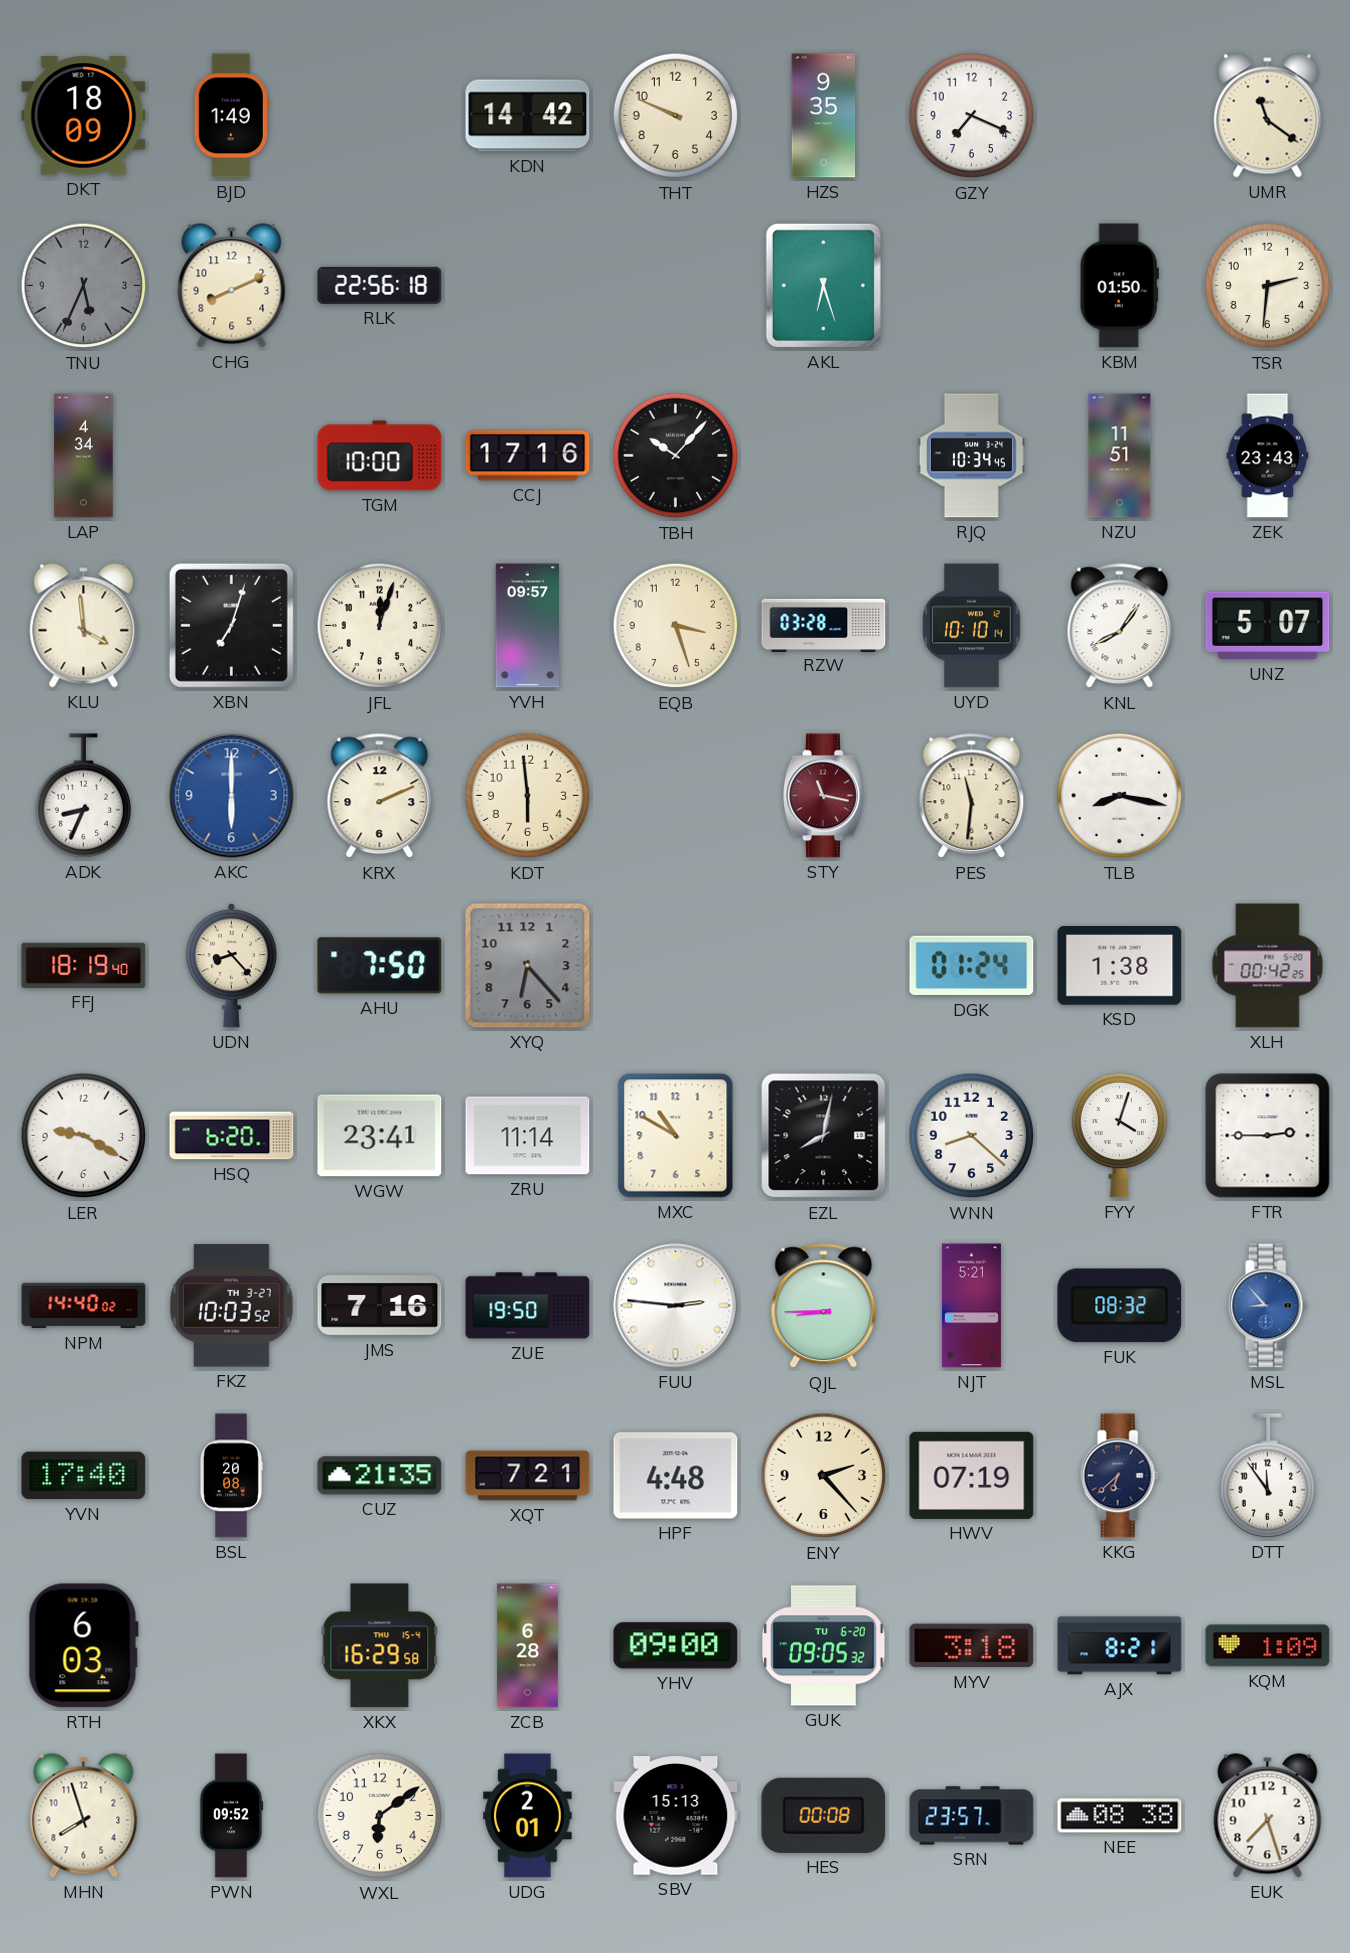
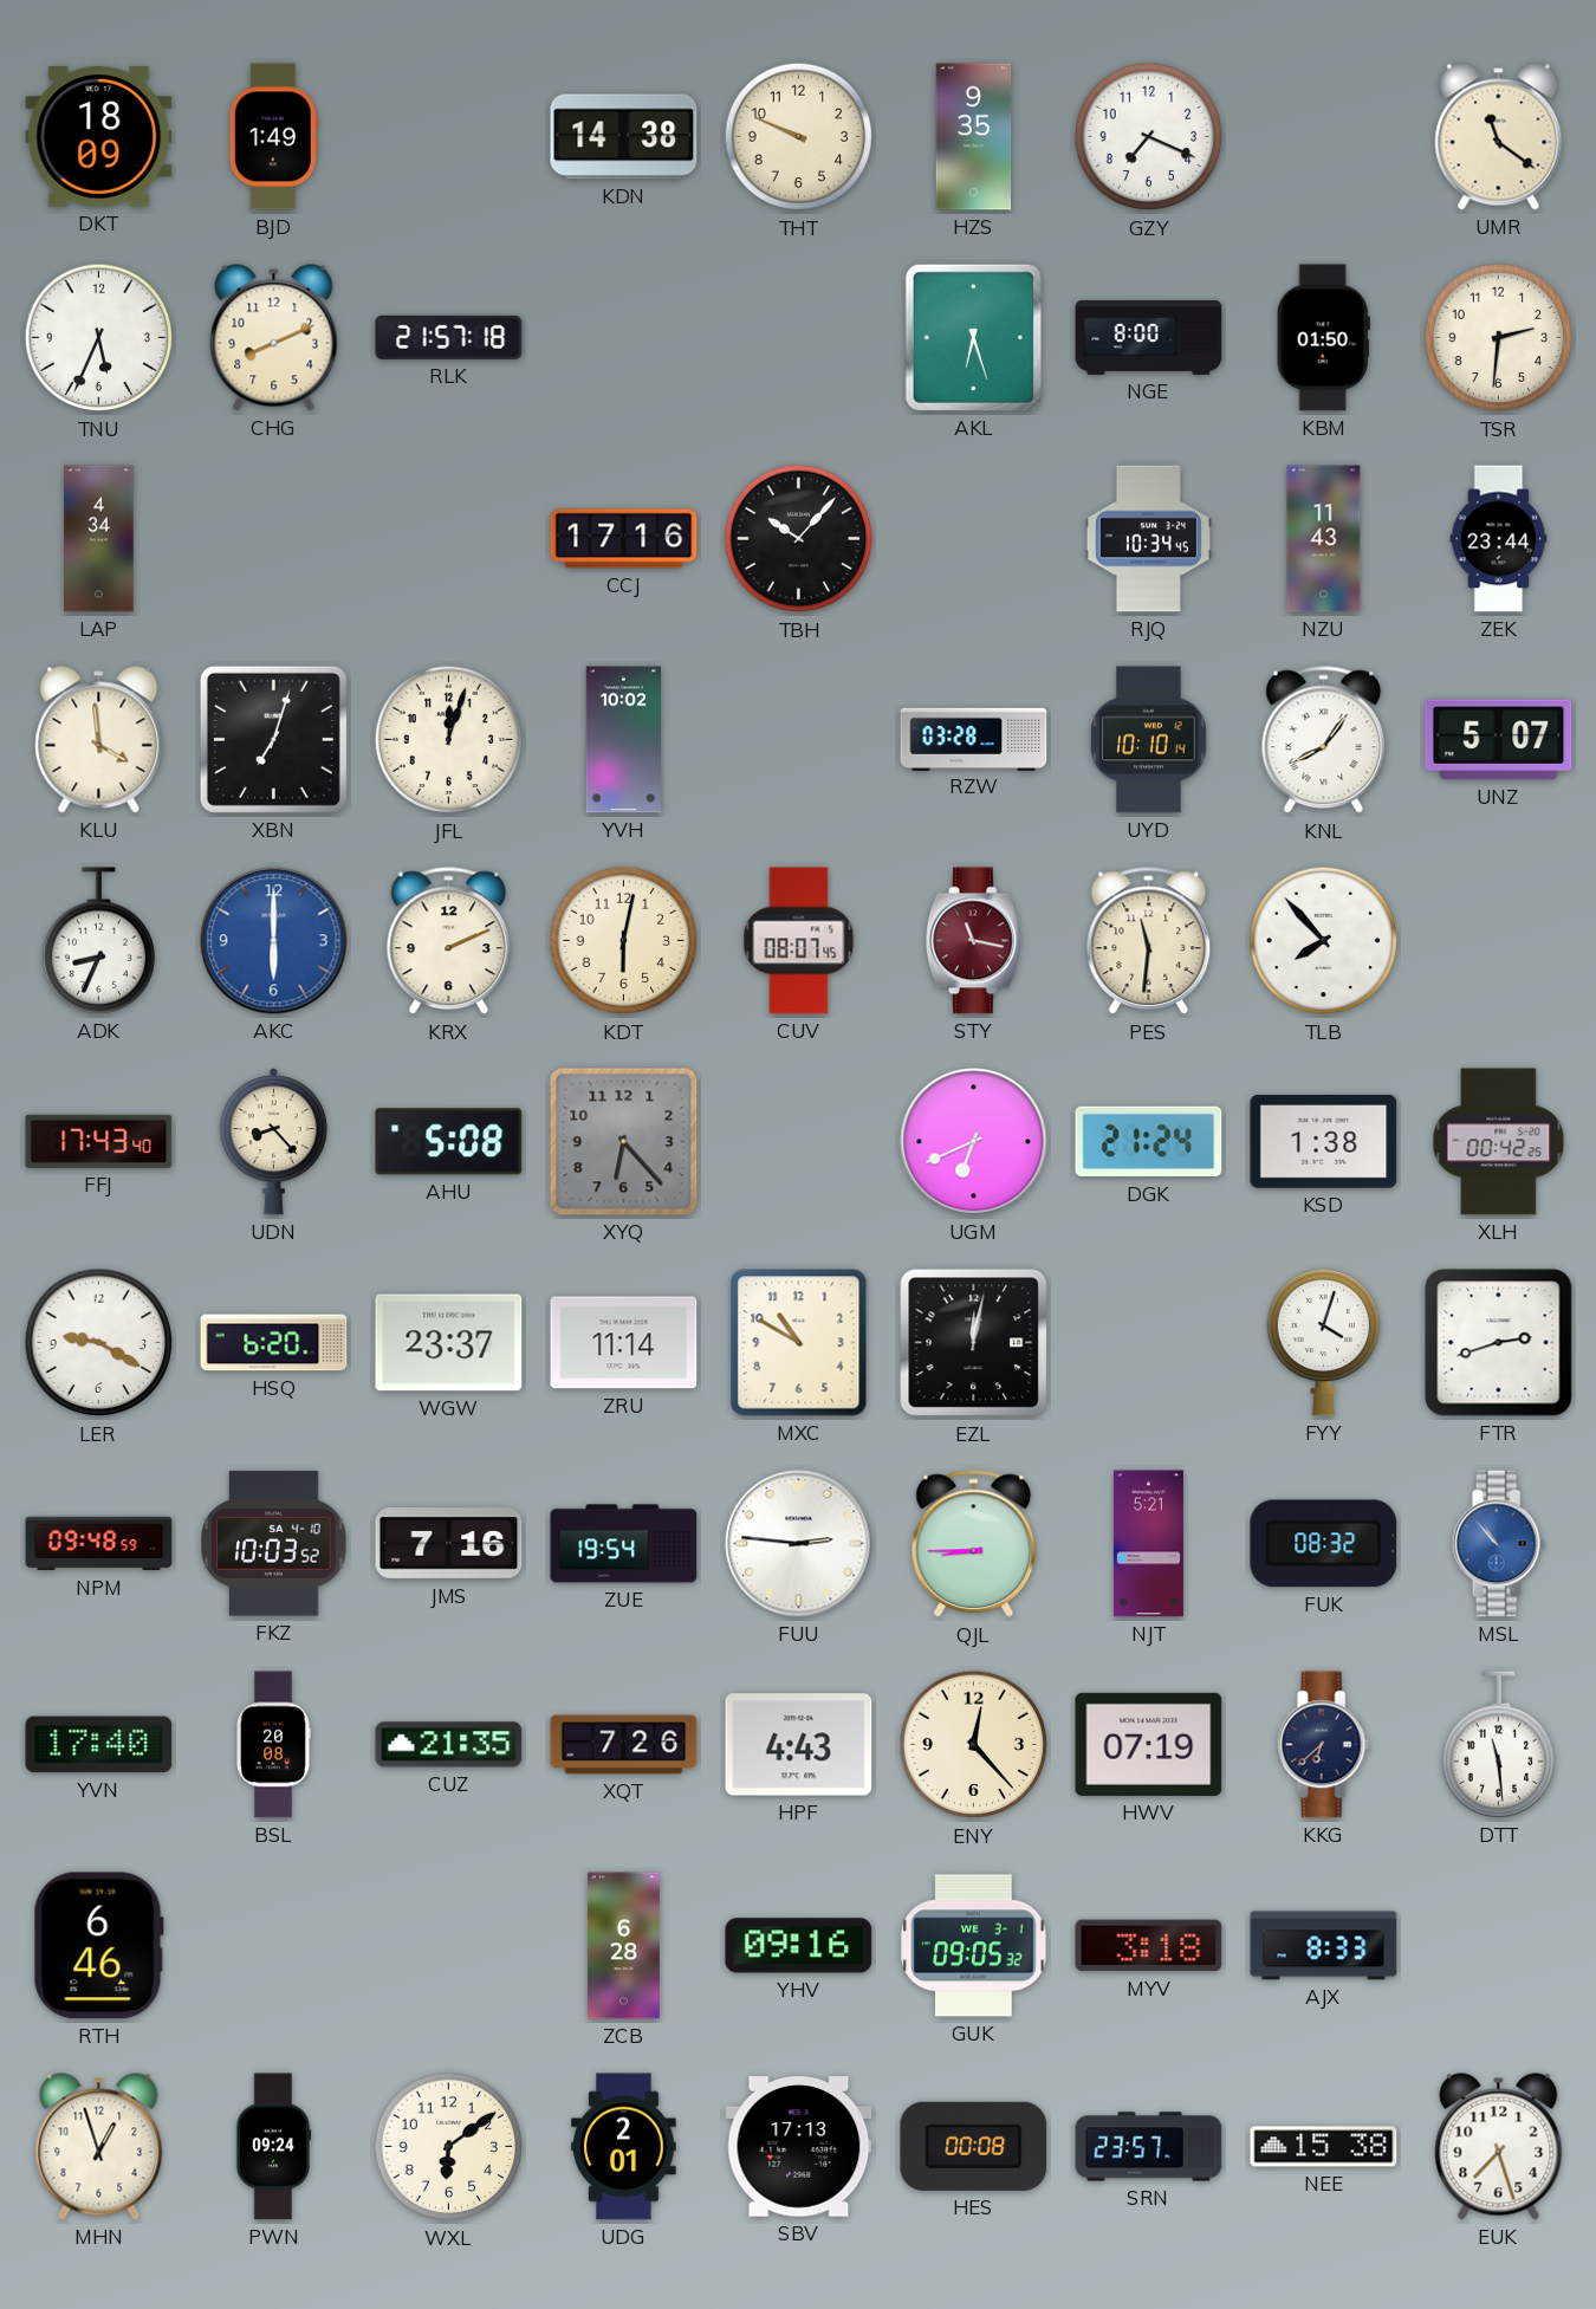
KDN: 14:42 -> 14:38
TNU dial: grey -> white
RLK: 22:56 -> 21:57
NGE: none -> 8:00
TGM: 10:00 -> none
NZU: 11:51 -> 11:43
ZEK: 23:43 -> 23:44
YVH: 09:57 -> 10:02
EQB: 3:27 -> none
KDT: 5:59 -> 6:02
CUV: none -> 08:07
TLB: 8:17 -> 7:53
FFJ: 18:19 -> 17:43
AHU: 7:50 -> 5:08
UGM: none -> 6:41
DGK: 01:24 -> 21:24
WGW: 23:41 -> 23:37
EZL: 8:02 -> 12:02
WNN: 8:22 -> none
FTR: 2:45 -> 2:42
NPM: 14:40 -> 09:48
FKZ date: TH 3-27 -> SA 4-10
ZUE: 19:50 -> 19:54
MSL: 8:53 -> 10:53
XQT: 7:21 -> 7:26
HPF: 4:48 -> 4:43
ENY: 2:23 -> 12:23
DTT: 11:54 -> 11:29
RTH: 6:03 -> 6:46
XKX: 16:29 -> none
YHV: 09:00 -> 09:16
GUK date: TU 6-20 -> WE 3-1
AJX: 8:21 -> 8:33
KQM: 1:09 -> none
MHN: 7:57 -> 12:57
PWN: 09:52 -> 09:24
SBV: 15:13 -> 17:13
NEE: 08:38 -> 15:38
